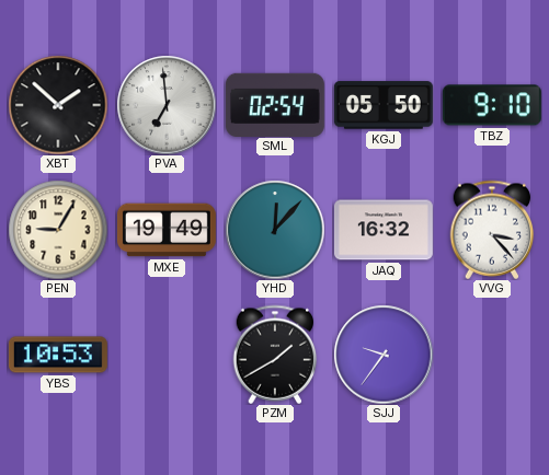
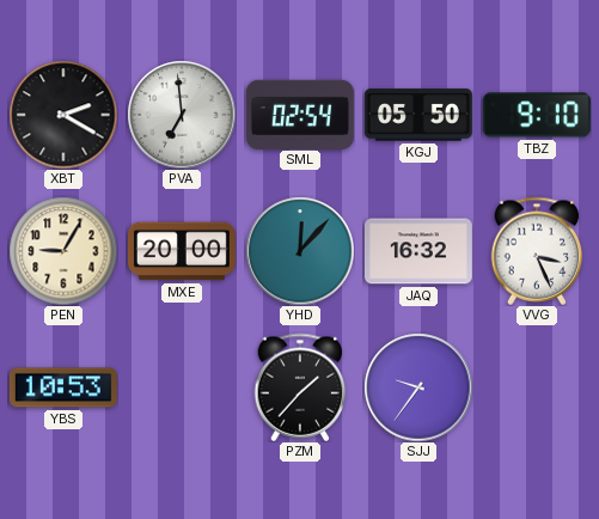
XBT: 1:52 -> 2:20
MXE: 19:49 -> 20:00
VVG: 3:23 -> 3:26
PZM: 1:40 -> 1:37
